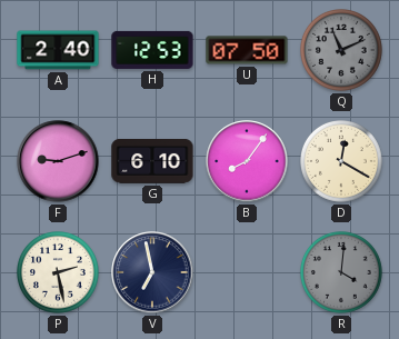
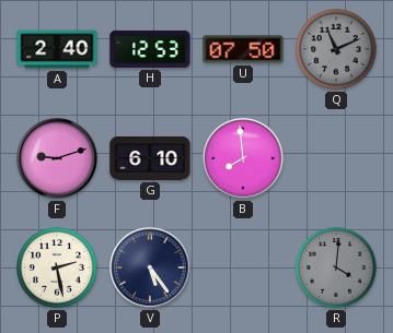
B: 8:06 -> 7:59
D: 12:20 -> none
V: 6:58 -> 5:24
